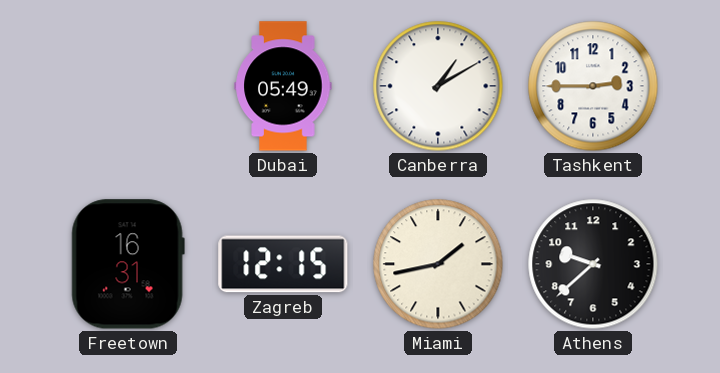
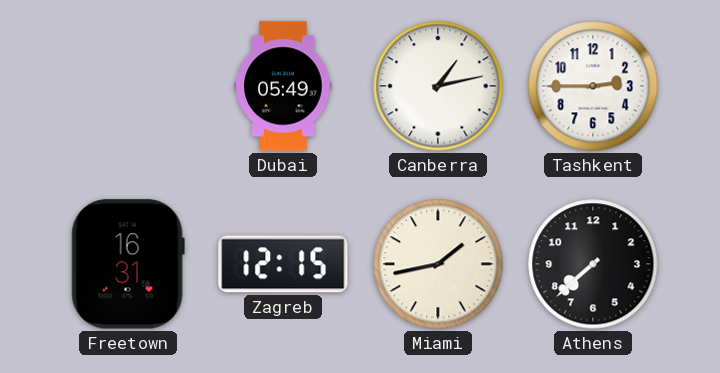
Canberra: 1:10 -> 1:13
Athens: 9:38 -> 7:38
